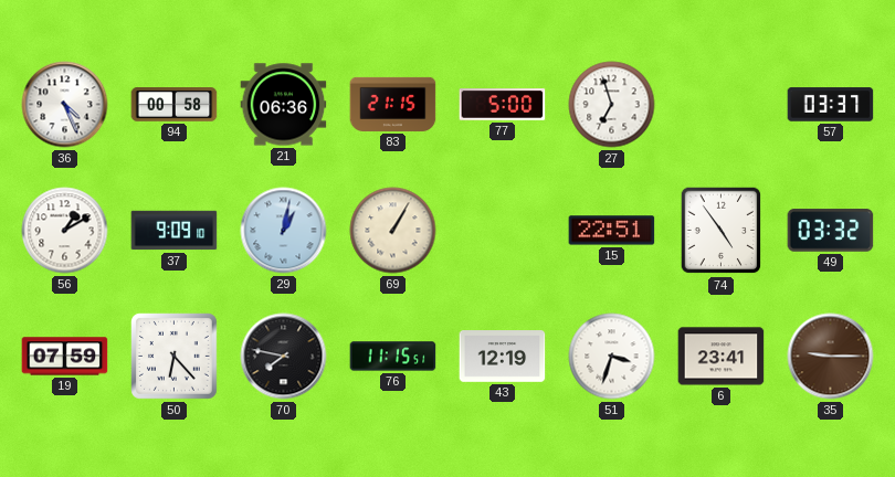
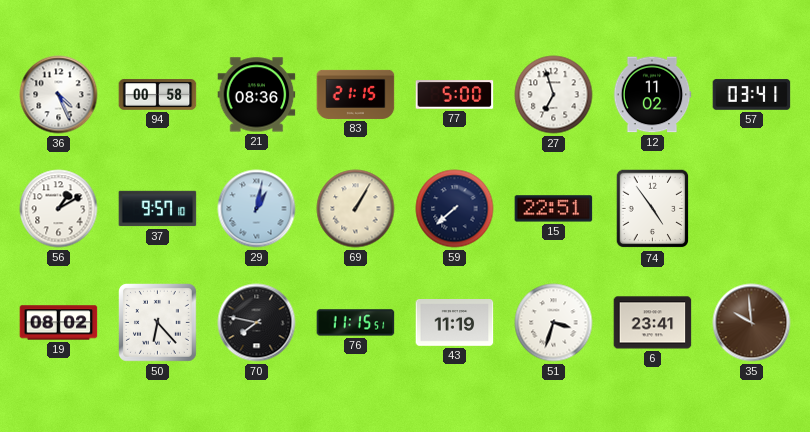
21: 06:36 -> 08:36
12: none -> 11:02
57: 03:37 -> 03:41
37: 9:09 -> 9:57
59: none -> 7:38
49: 03:32 -> none
19: 07:59 -> 08:02
43: 12:19 -> 11:19
35: 9:15 -> 9:59
